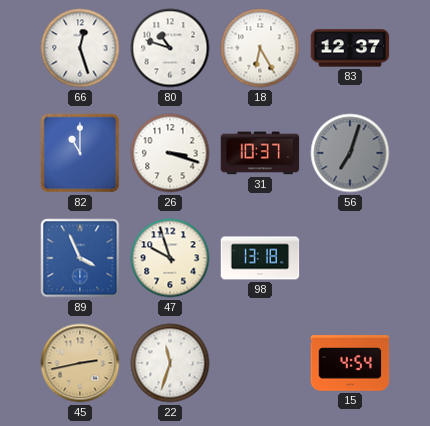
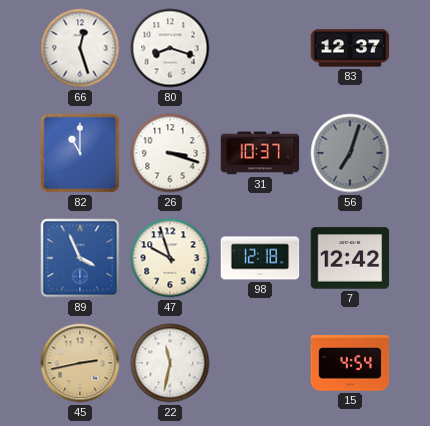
80: 10:48 -> 8:18
18: 6:25 -> none
98: 13:18 -> 12:18
7: none -> 12:42
22: 11:33 -> 11:32
